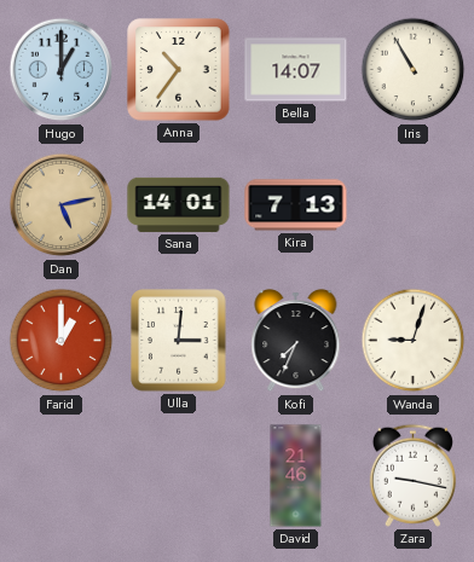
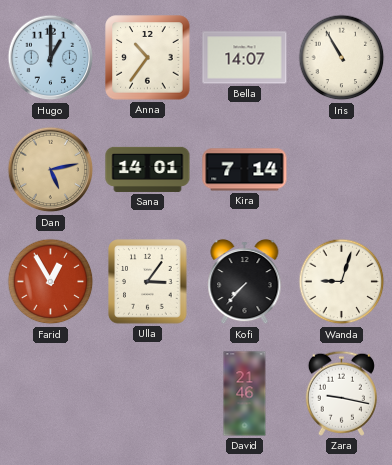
Kira: 7:13 -> 7:14
Farid: 1:00 -> 12:55
Ulla: 3:01 -> 3:06
Kofi: 7:34 -> 7:37
